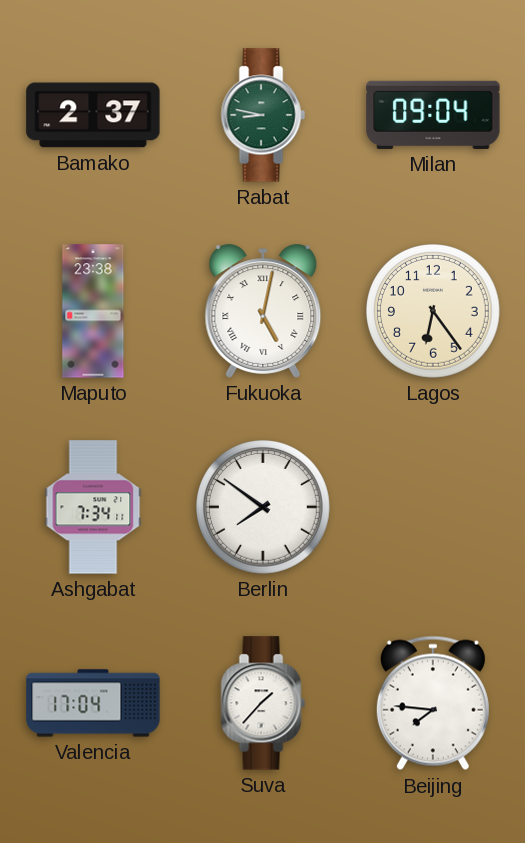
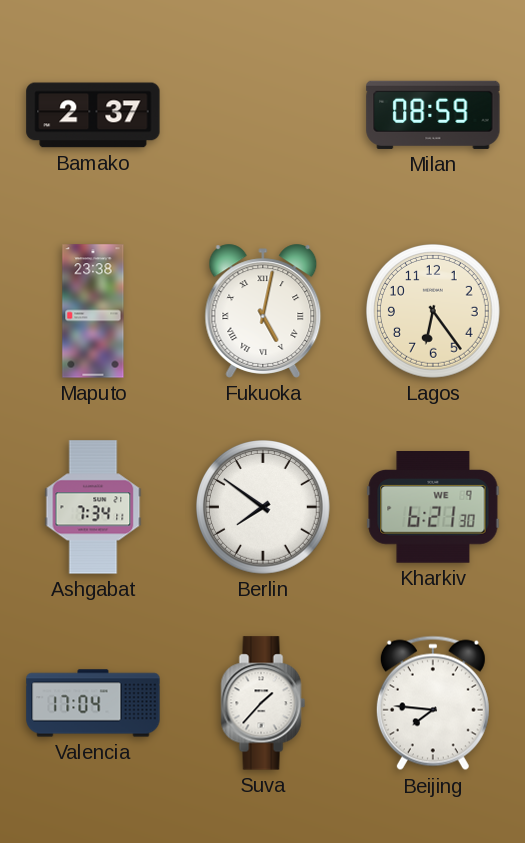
Rabat: 8:47 -> none
Milan: 09:04 -> 08:59
Kharkiv: none -> 6:21
